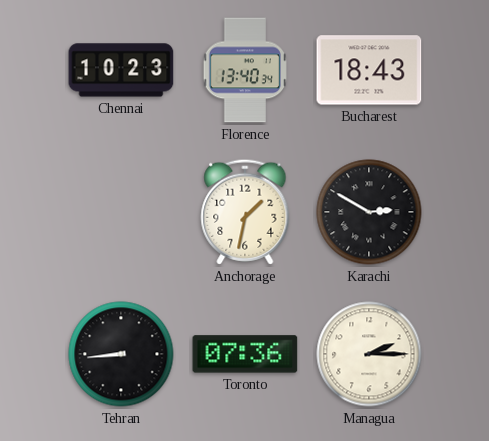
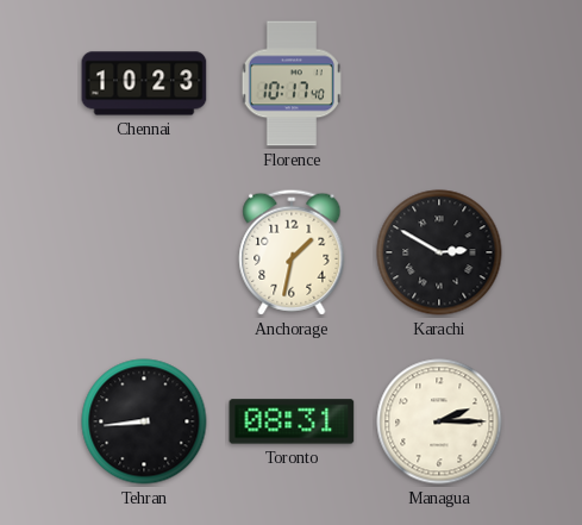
Florence: 13:40 -> 10:17
Bucharest: 18:43 -> none
Toronto: 07:36 -> 08:31
